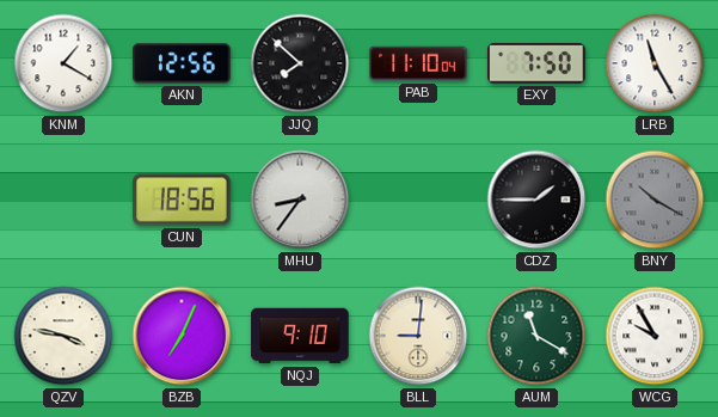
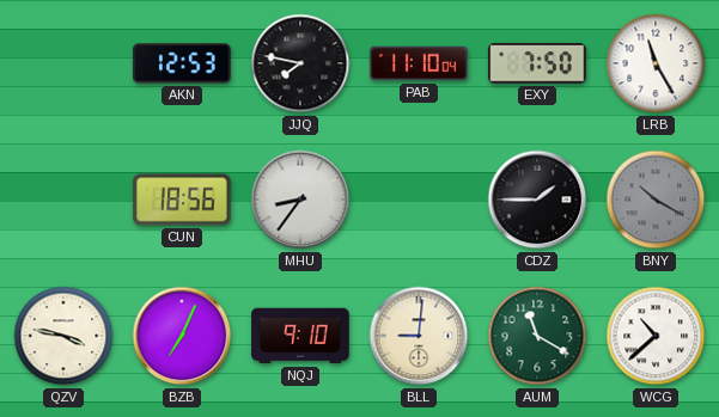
KNM: 1:20 -> none
AKN: 12:56 -> 12:53
JJQ: 7:52 -> 7:47
WCG: 9:55 -> 10:38
